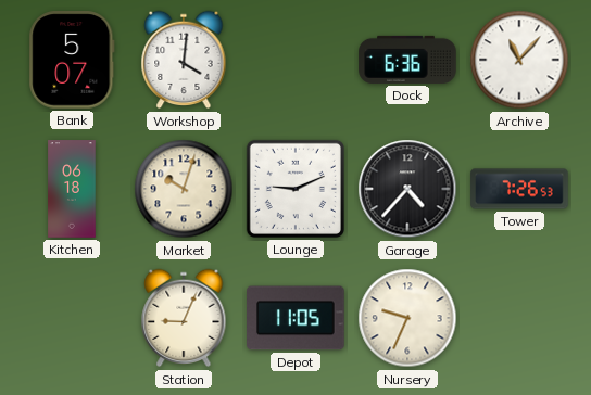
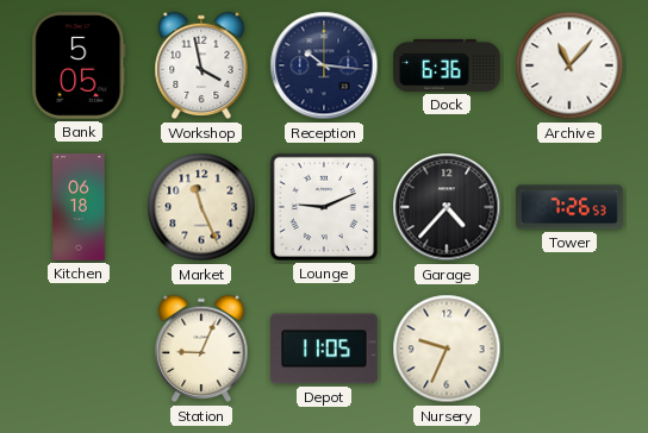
Bank: 5:07 -> 5:05
Workshop: 4:01 -> 3:58
Reception: none -> 10:16
Market: 10:03 -> 11:26
